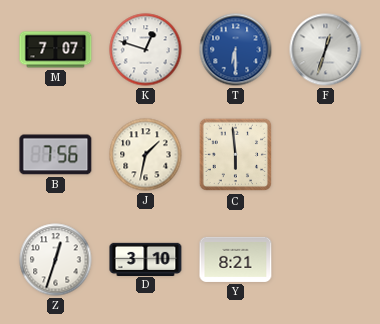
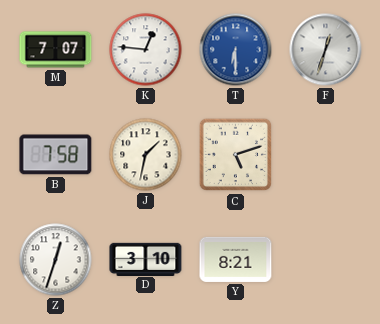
K: 12:48 -> 12:46
B: 7:56 -> 7:58
C: 5:59 -> 5:12
